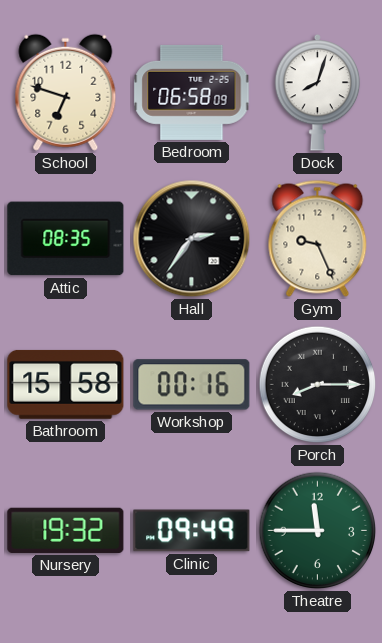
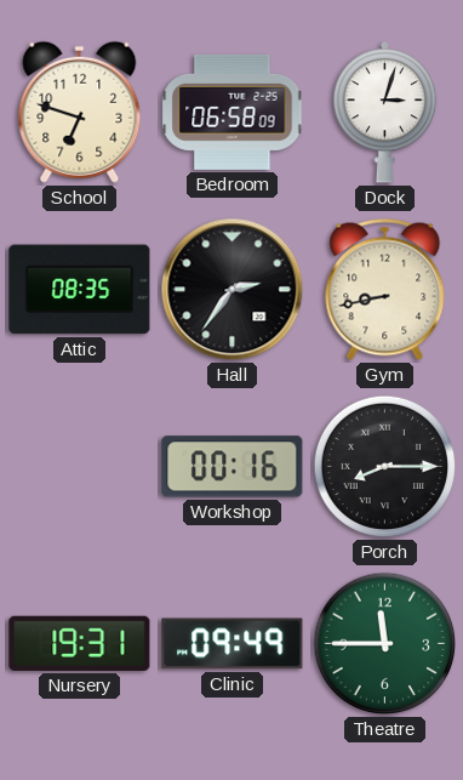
Dock: 8:03 -> 3:03
Gym: 9:26 -> 8:43
Bathroom: 15:58 -> none
Nursery: 19:32 -> 19:31
